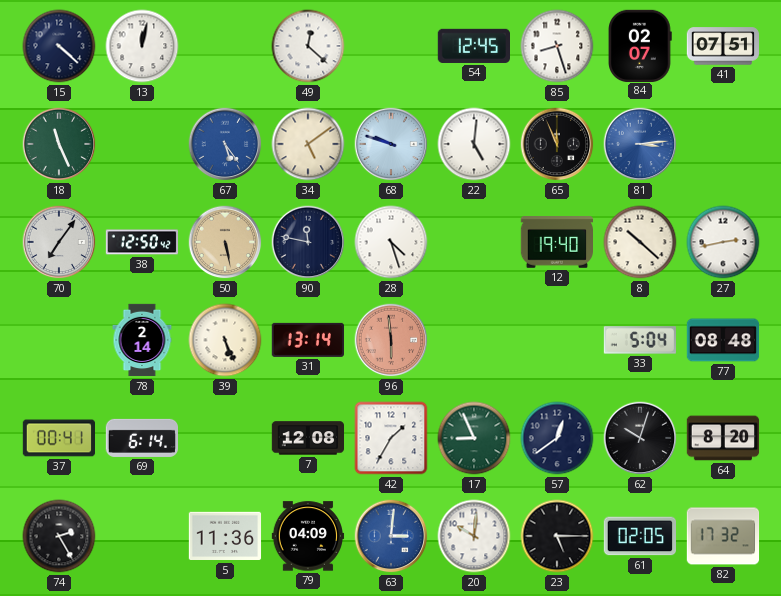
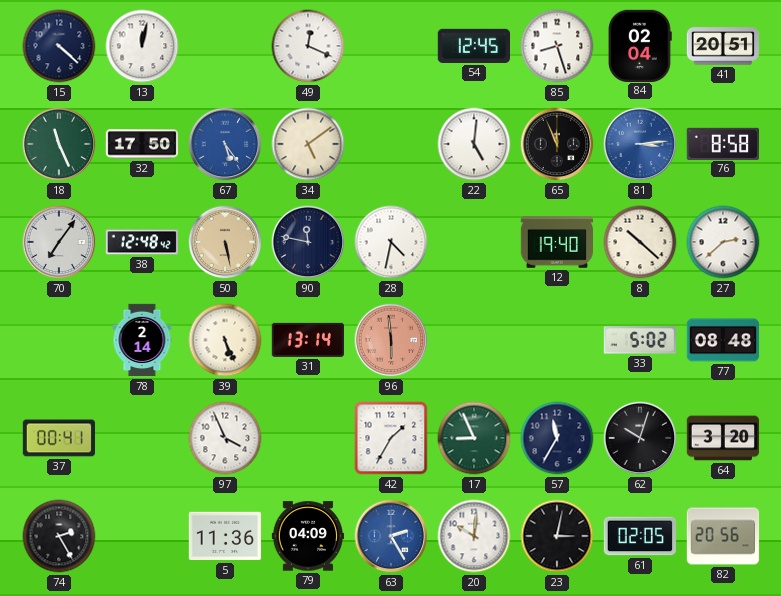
49: 12:22 -> 12:19
84: 02:07 -> 02:04
41: 07:51 -> 20:51
32: none -> 17:50
68: 9:48 -> none
76: none -> 8:58
38: 12:50 -> 12:48
28: 4:27 -> 4:32
27: 2:43 -> 2:38
33: 5:04 -> 5:02
69: 6:14 -> none
97: none -> 3:56
7: 12:08 -> none
57: 12:39 -> 11:35
64: 8:20 -> 3:20
63: 3:01 -> 2:25
23: 5:15 -> 3:02
82: 17:32 -> 20:56
